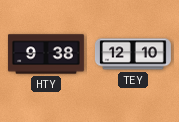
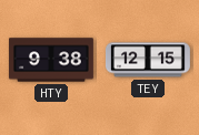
TEY: 12:10 -> 12:15
